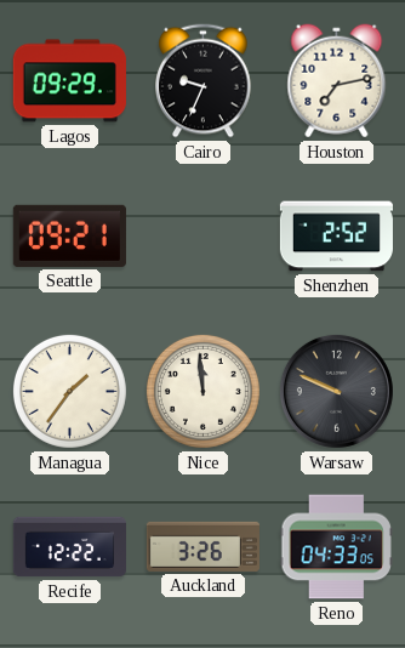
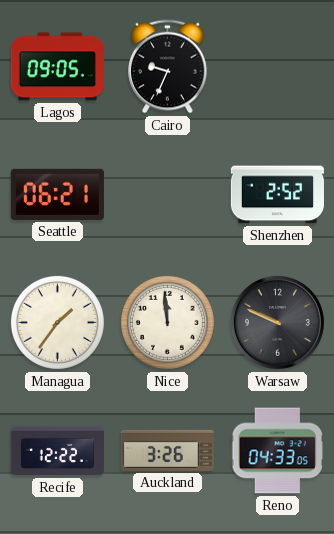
Lagos: 09:29 -> 09:05
Houston: 7:13 -> none
Seattle: 09:21 -> 06:21
